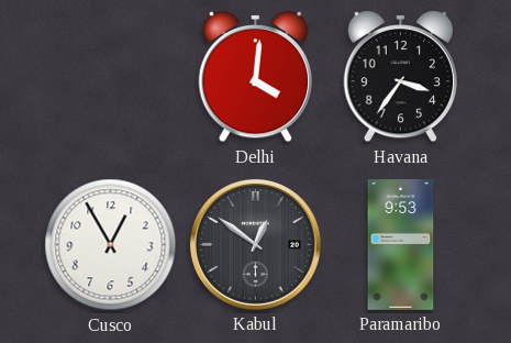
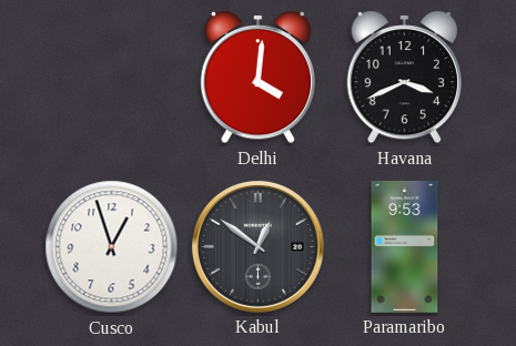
Havana: 3:36 -> 3:41
Cusco: 12:55 -> 12:57
